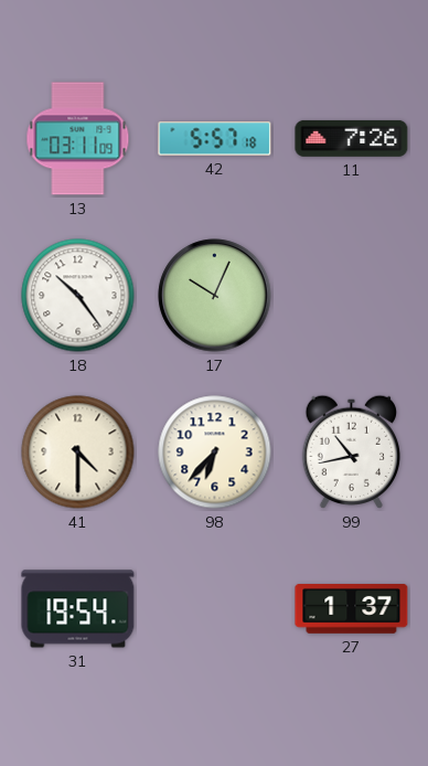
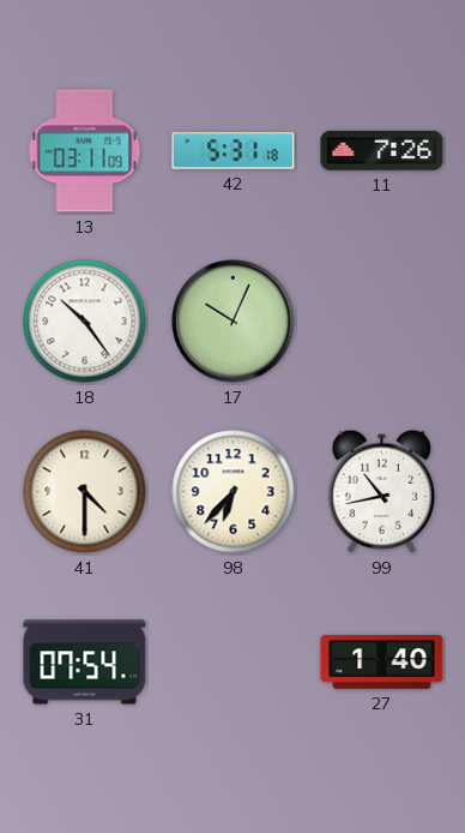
42: 5:57 -> 5:31
31: 19:54 -> 07:54
27: 1:37 -> 1:40
